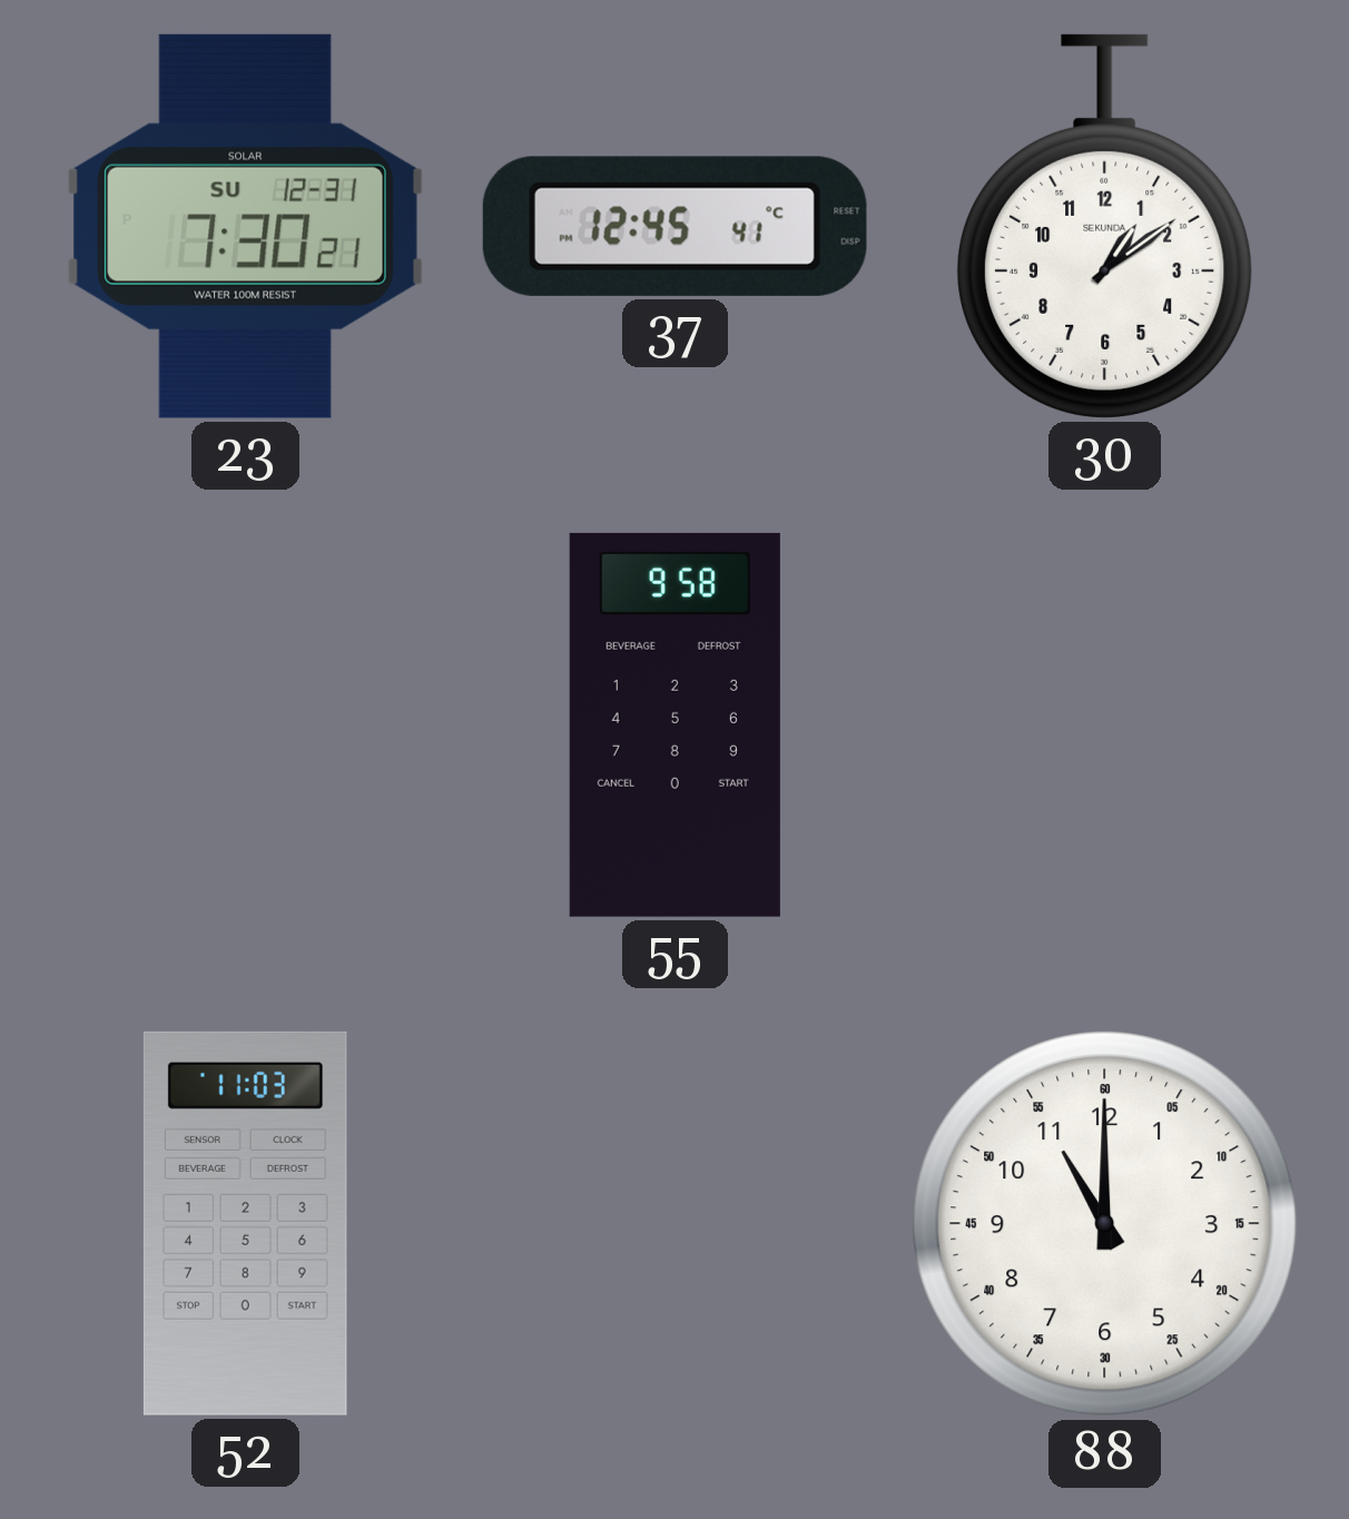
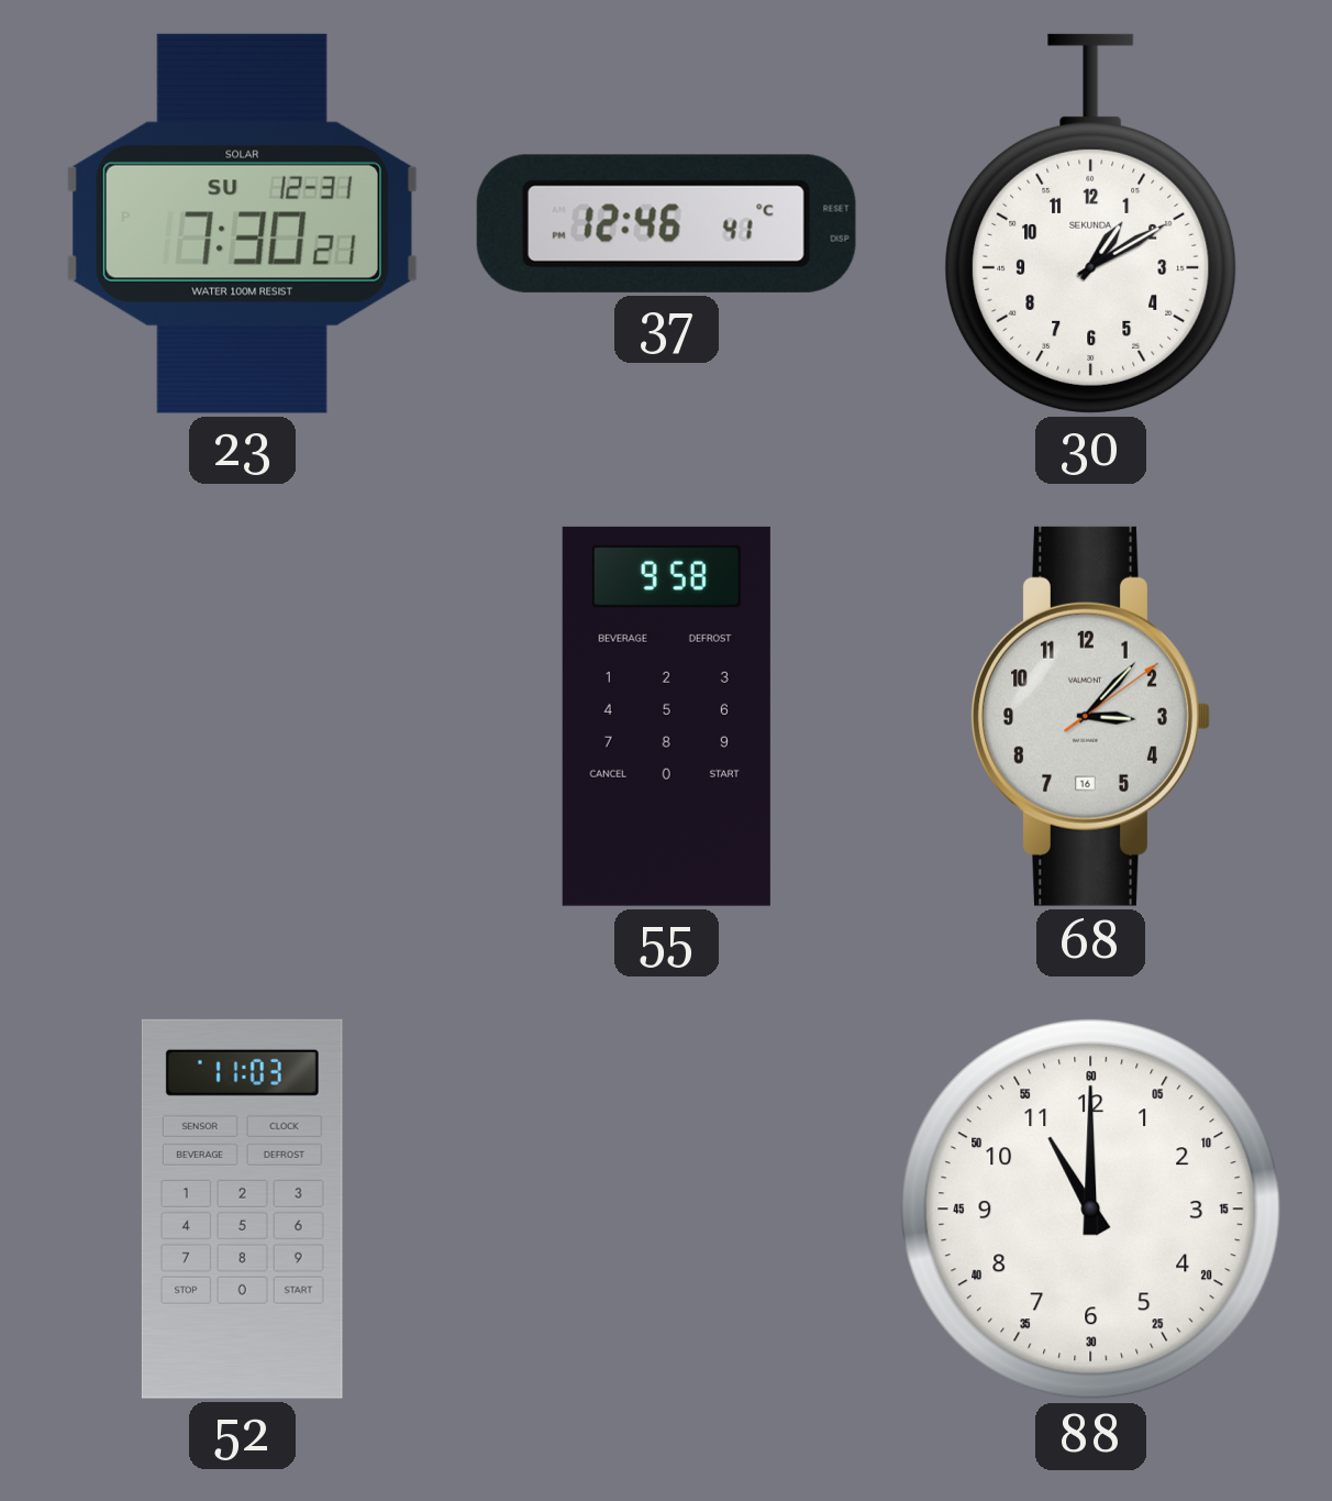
37: 12:45 -> 12:46
30: 1:09 -> 1:10
68: none -> 3:07
